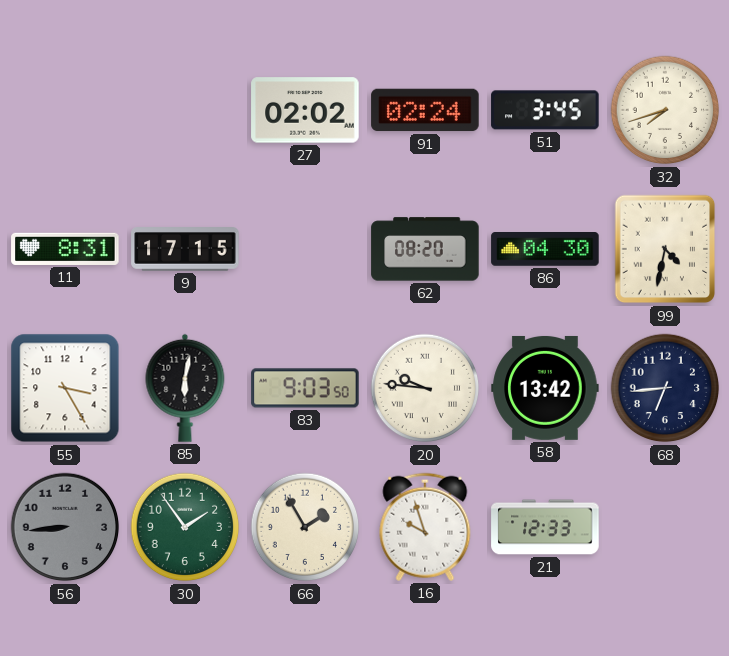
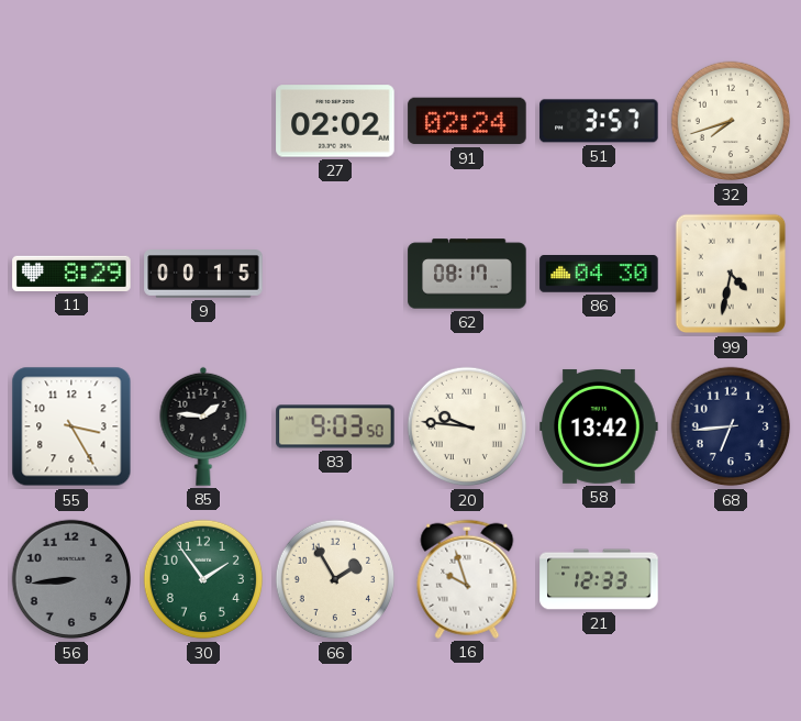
51: 3:45 -> 3:57
11: 8:31 -> 8:29
9: 17:15 -> 00:15
62: 08:20 -> 08:17
85: 6:02 -> 1:46
